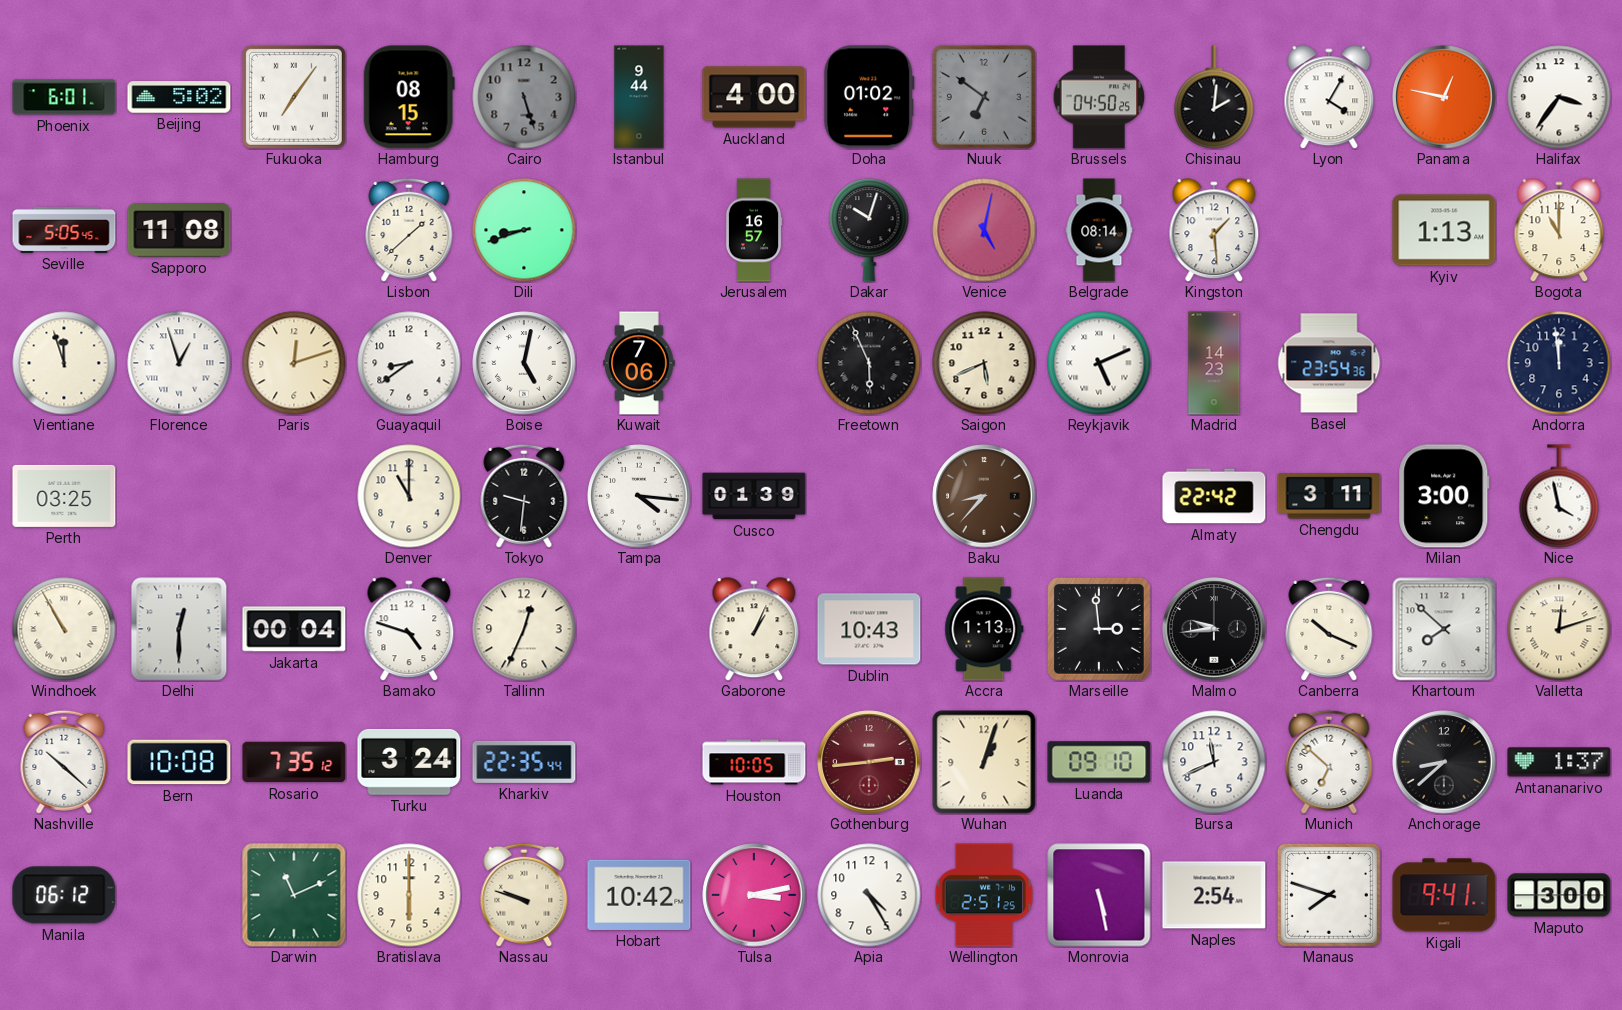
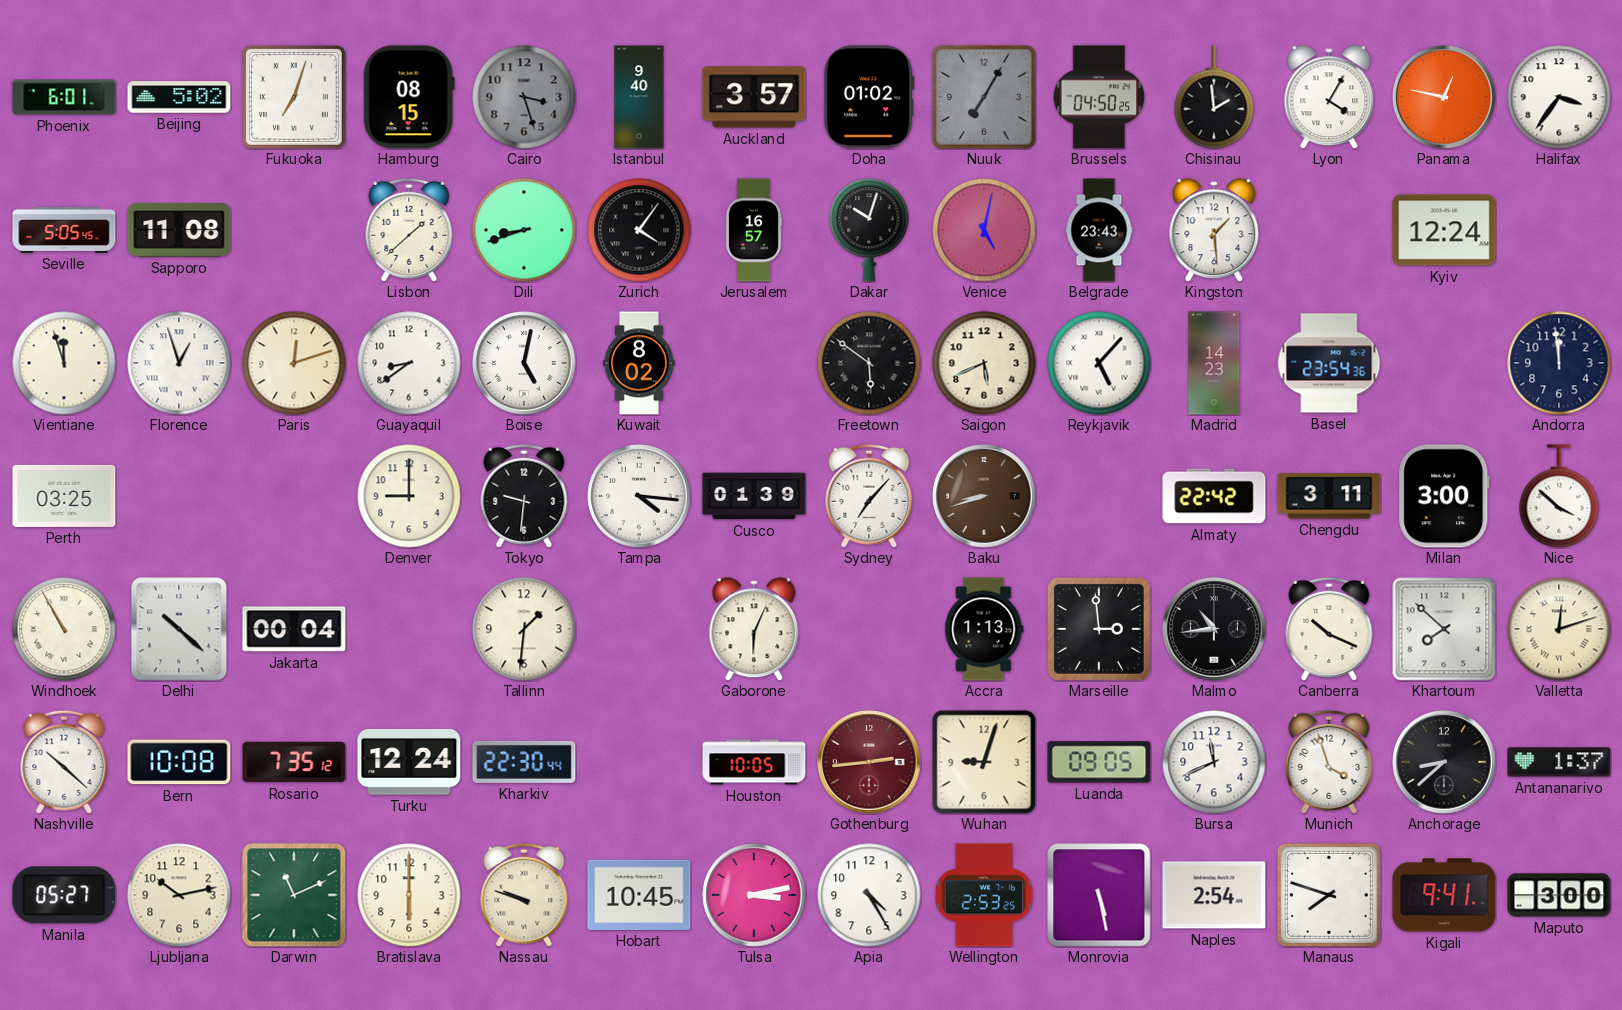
Fukuoka: 7:06 -> 7:03
Cairo: 5:27 -> 3:27
Istanbul: 9:44 -> 9:40
Auckland: 4:00 -> 3:57
Nuuk: 6:51 -> 7:05
Chisinau: 2:01 -> 1:59
Zurich: none -> 4:06
Belgrade: 08:14 -> 23:43
Kyiv: 1:13 -> 12:24
Bogota: 11:00 -> none
Kuwait: 7:06 -> 8:02
Freetown: 5:56 -> 5:51
Reykjavik: 5:11 -> 5:07
Denver: 11:00 -> 9:00
Sydney: none -> 7:07
Baku: 8:37 -> 8:42
Nice: 3:58 -> 3:52
Delhi: 12:30 -> 10:22
Bamako: 4:48 -> none
Tallinn: 12:34 -> 1:31
Gaborone: 1:04 -> 6:04
Dublin: 10:43 -> none
Malmo: 9:44 -> 10:44
Turku: 3:24 -> 12:24
Kharkiv: 22:35 -> 22:30
Wuhan: 1:03 -> 9:03
Luanda: 09:10 -> 09:05
Munich: 6:52 -> 3:57
Manila: 06:12 -> 05:27
Ljubljana: none -> 10:13
Hobart: 10:42 -> 10:45
Wellington: 2:51 -> 2:53
